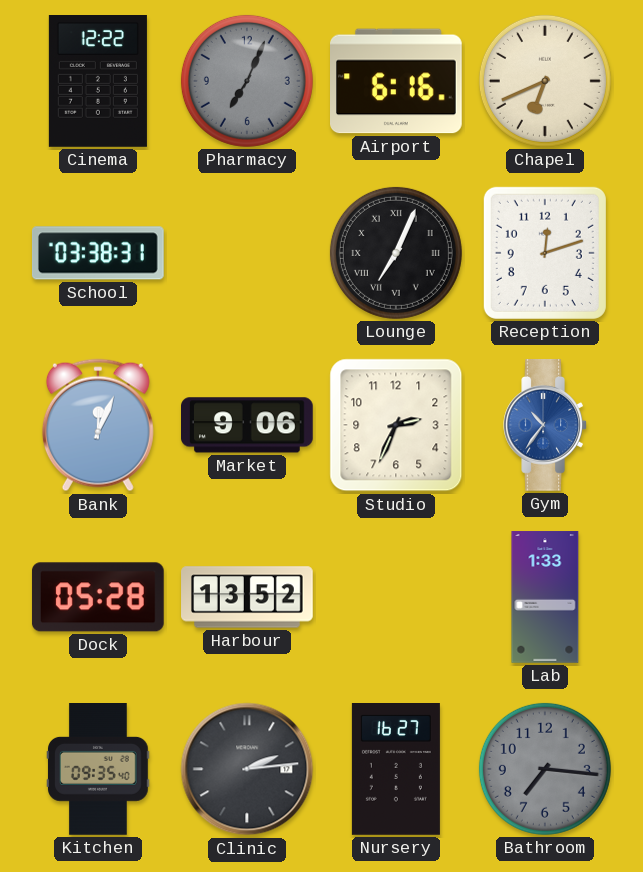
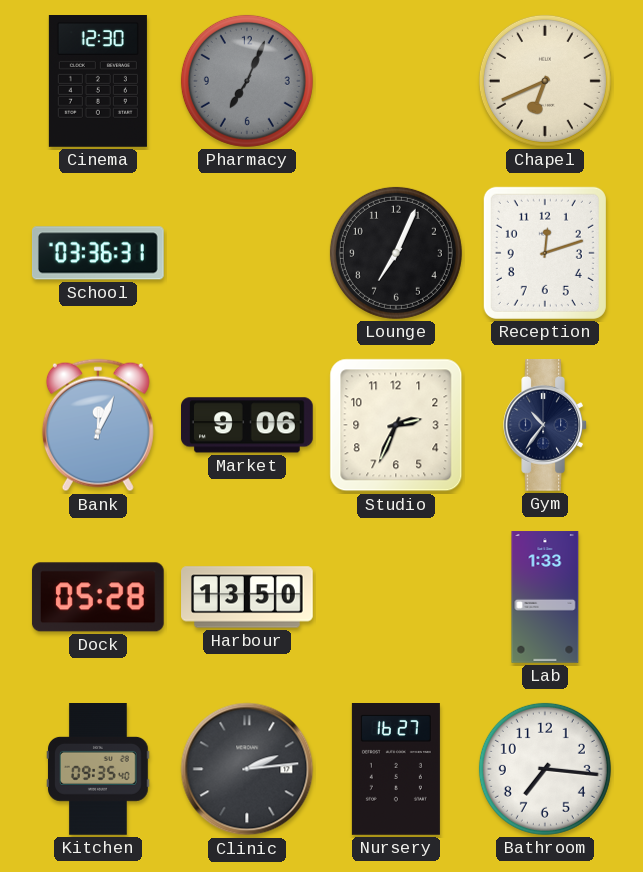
Cinema: 12:22 -> 12:30
Airport: 6:16 -> none
School: 03:38 -> 03:36
Lounge numerals: Roman -> Arabic
Gym dial: blue -> navy
Harbour: 13:52 -> 13:50
Bathroom dial: grey -> white
